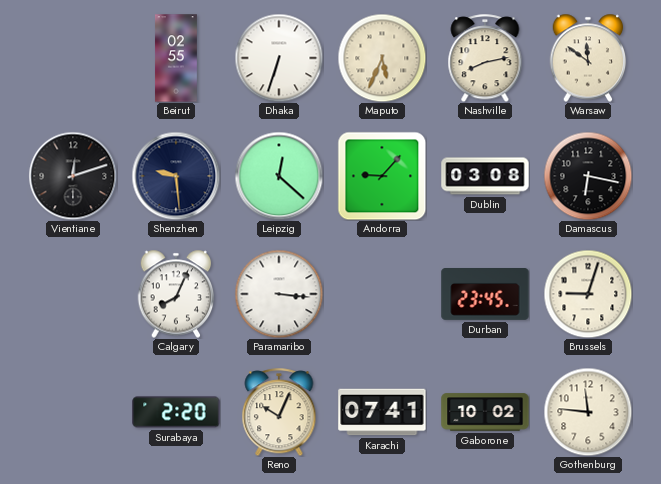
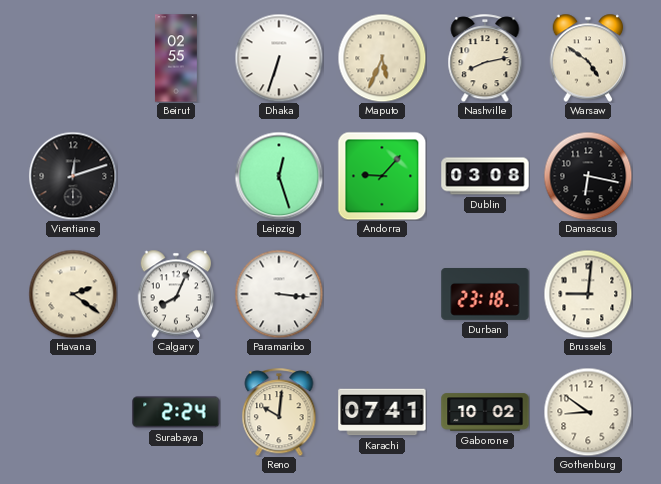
Warsaw: 11:51 -> 4:51
Shenzhen: 9:29 -> none
Leipzig: 12:22 -> 12:27
Havana: none -> 2:21
Durban: 23:45 -> 23:18
Brussels: 9:03 -> 9:01
Surabaya: 2:20 -> 2:24
Reno: 10:04 -> 10:01
Gothenburg: 11:46 -> 8:51
